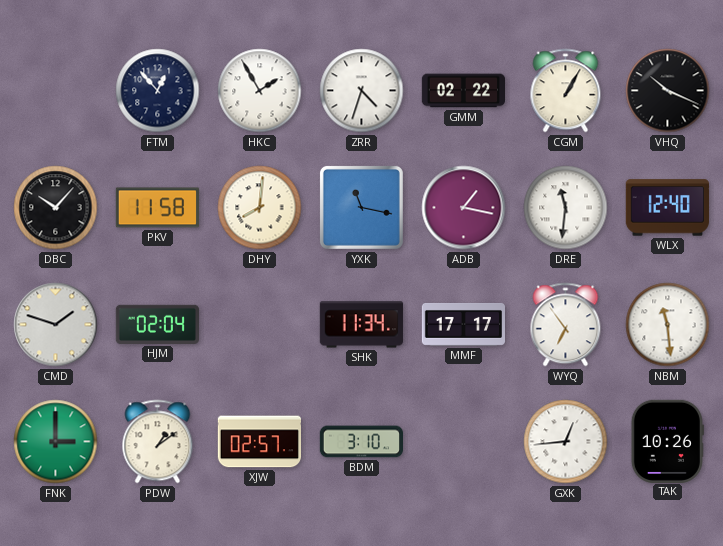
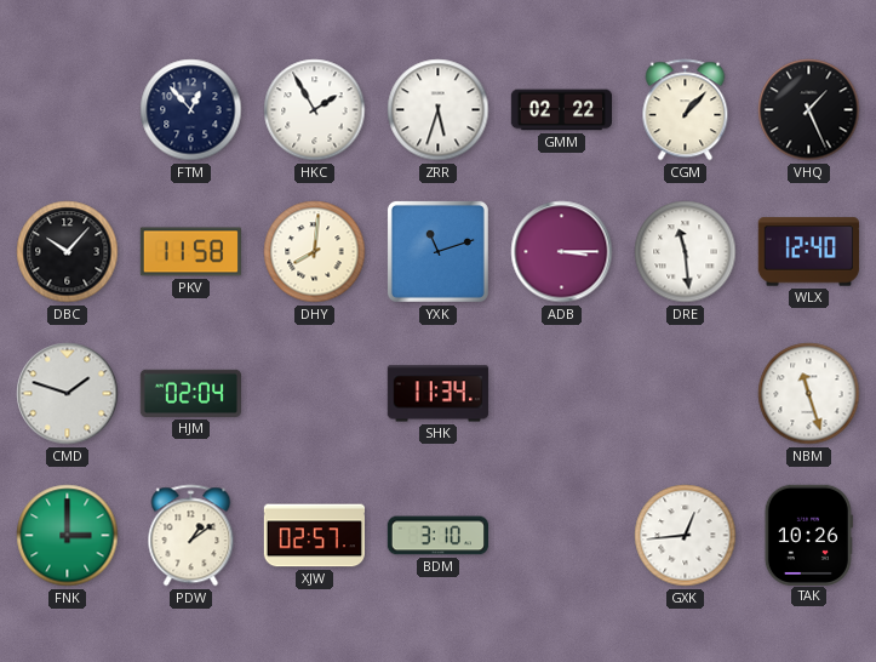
ZRR: 4:33 -> 5:33
CGM: 1:05 -> 1:07
VHQ: 10:19 -> 1:26
YXK: 11:17 -> 11:12
ADB: 1:17 -> 3:15
DRE: 11:31 -> 11:29
MMF: 17:17 -> none
WYQ: 6:54 -> none
NBM: 11:29 -> 11:27
